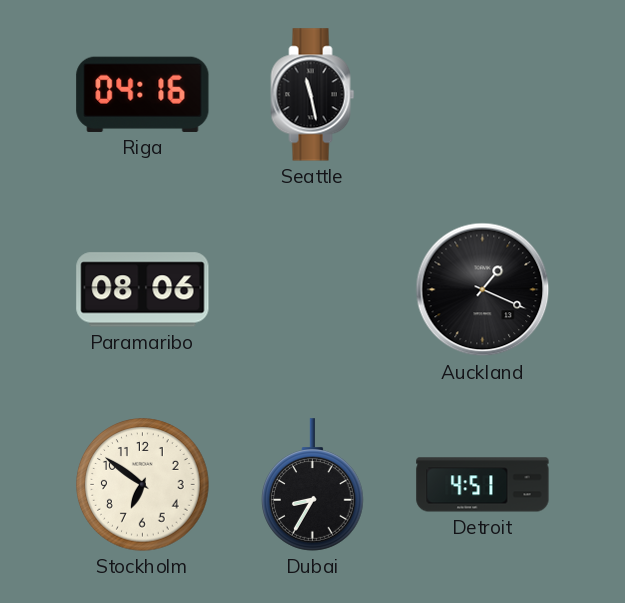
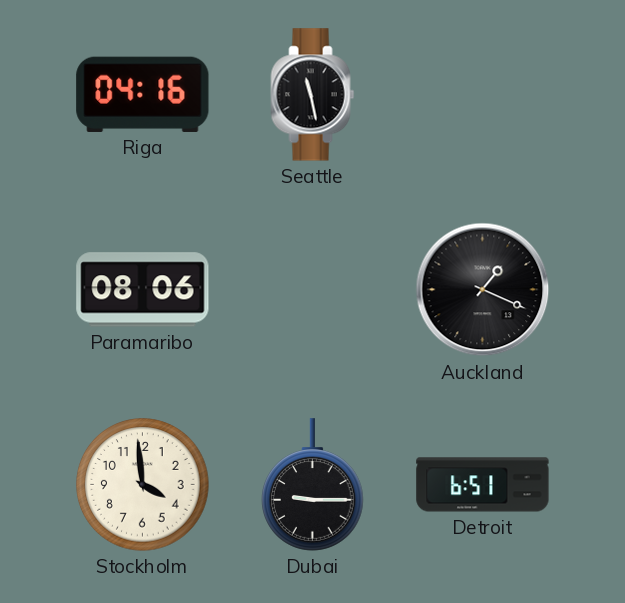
Stockholm: 6:51 -> 3:59
Dubai: 8:35 -> 9:15
Detroit: 4:51 -> 6:51
